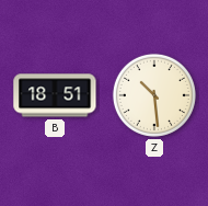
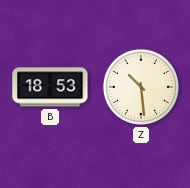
B: 18:51 -> 18:53
